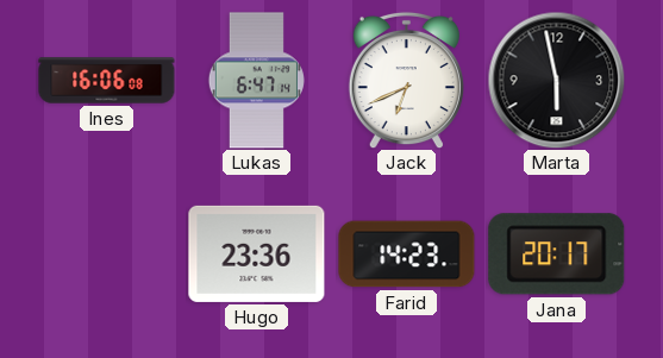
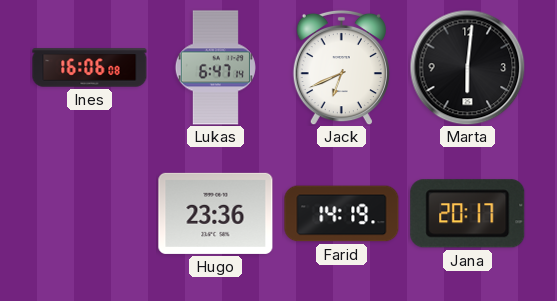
Marta: 5:58 -> 6:01
Farid: 14:23 -> 14:19
